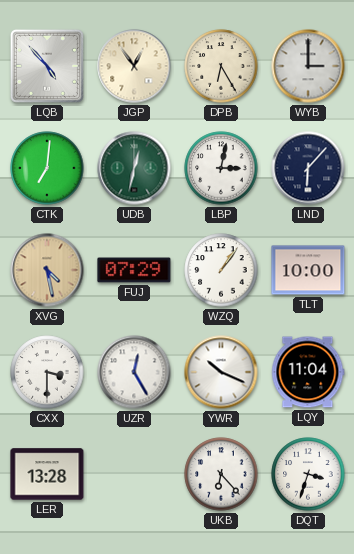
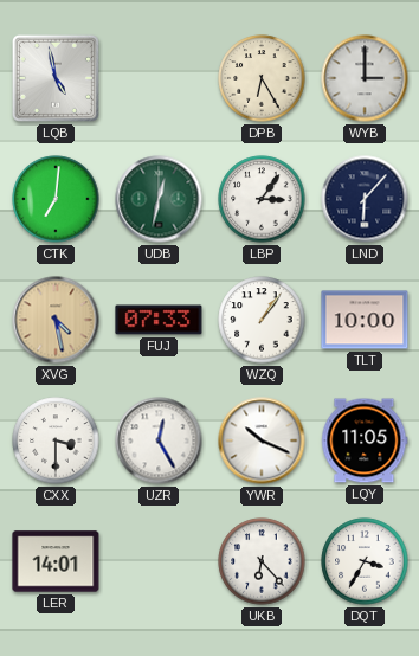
LQB: 4:53 -> 4:58
JGP: 12:54 -> none
LBP: 3:02 -> 3:06
FUJ: 07:29 -> 07:33
LQY: 11:04 -> 11:05
LER: 13:28 -> 14:01
DQT: 3:33 -> 3:35
